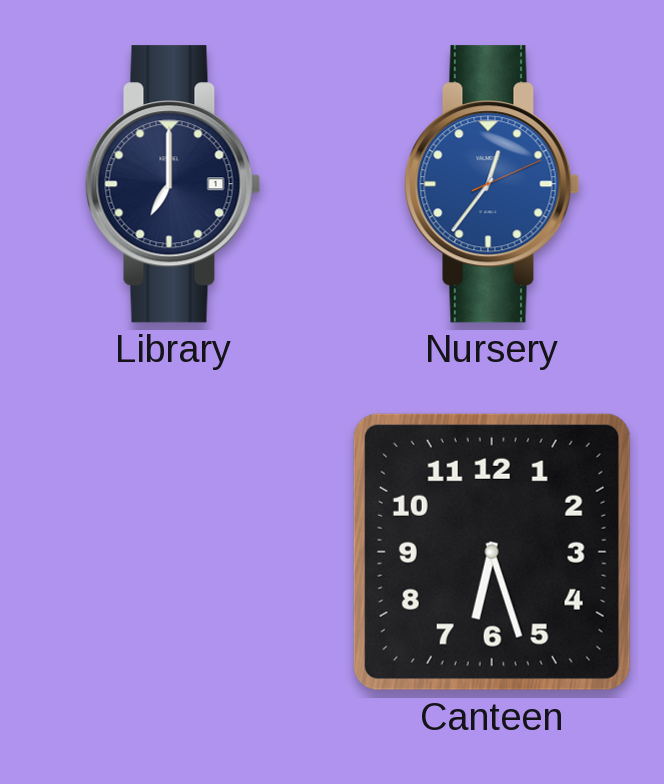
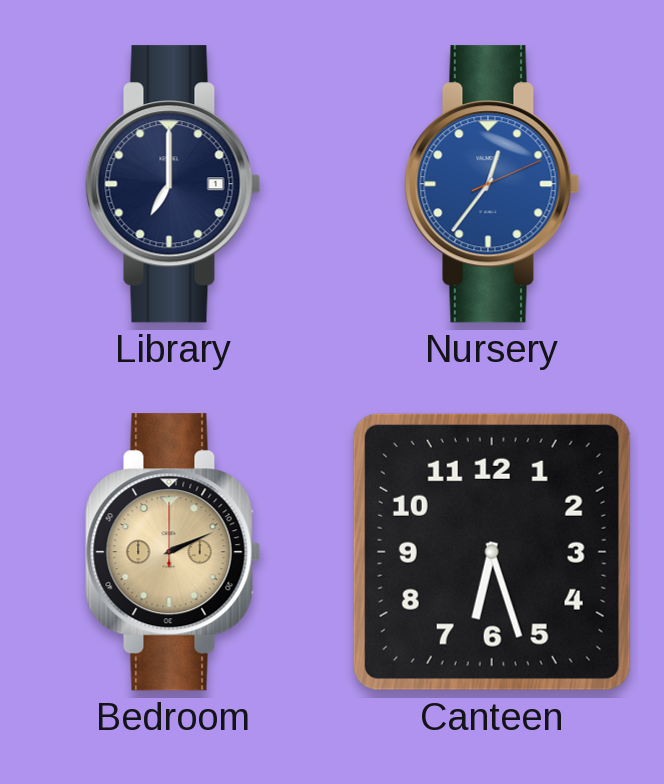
Bedroom: none -> 2:11
